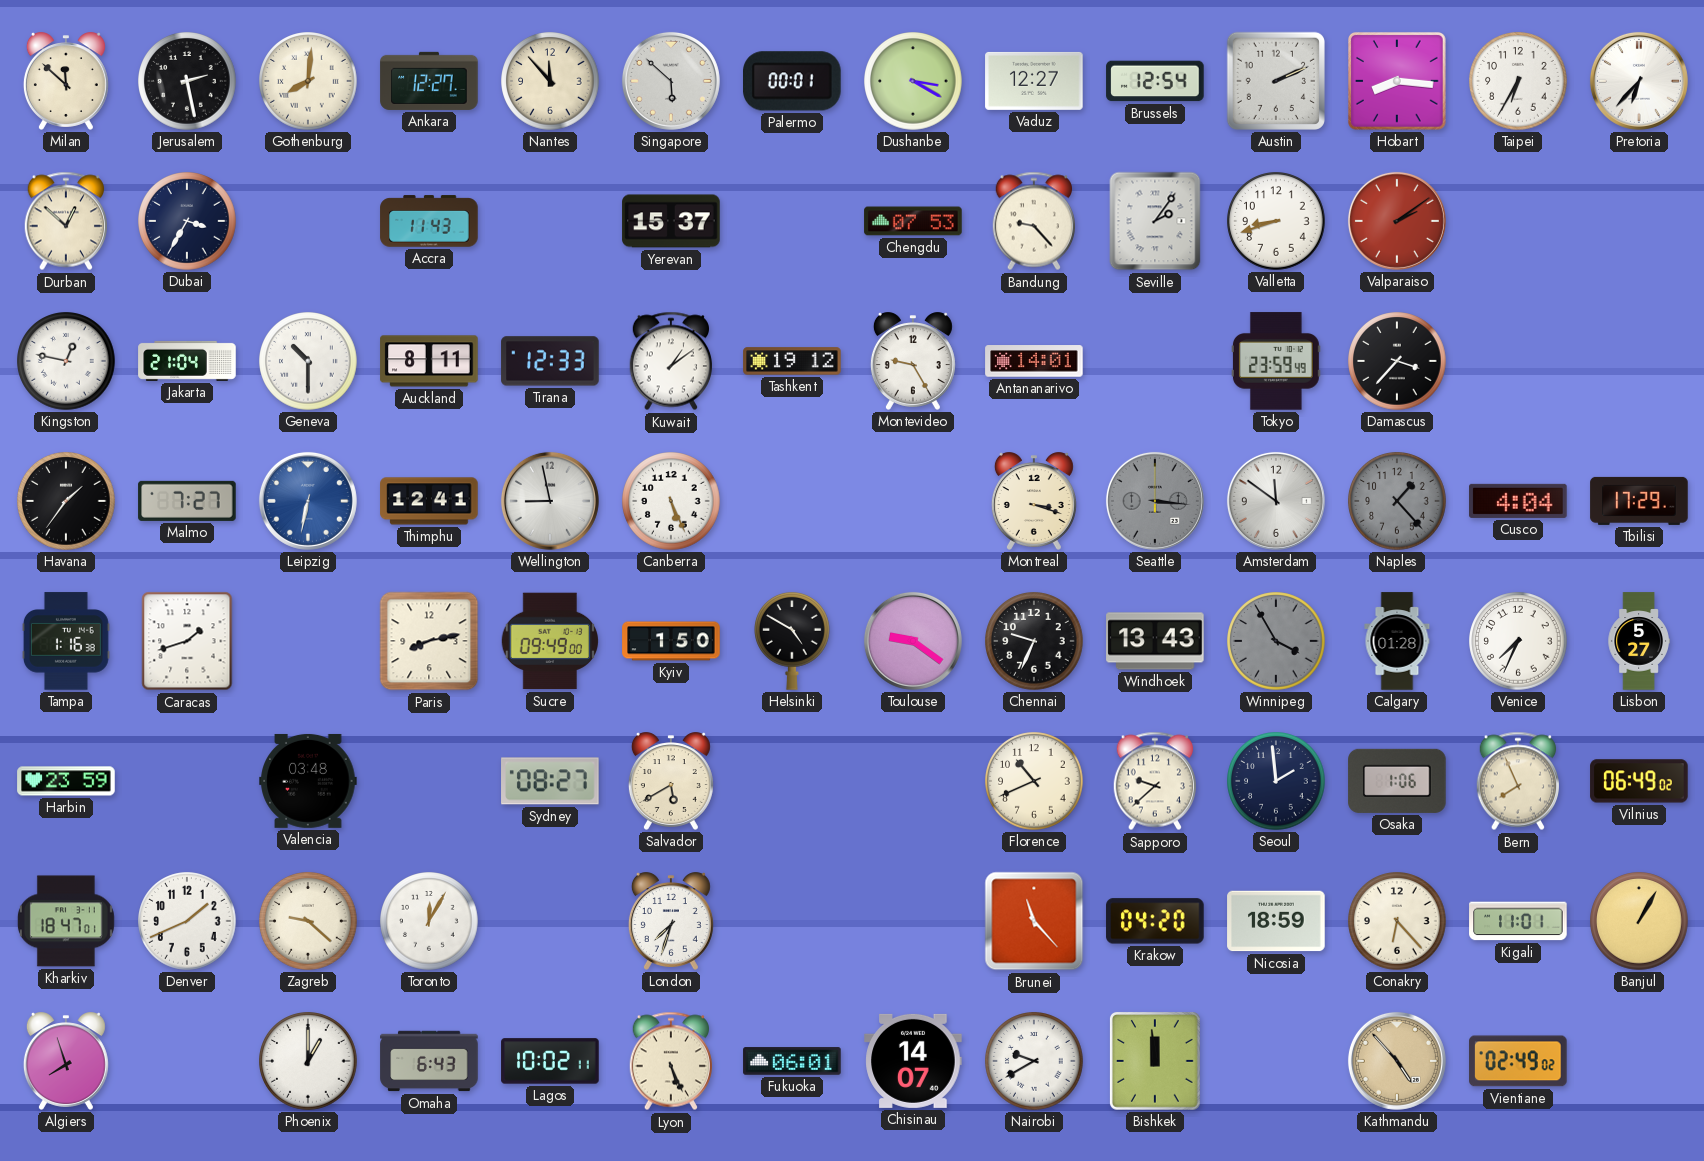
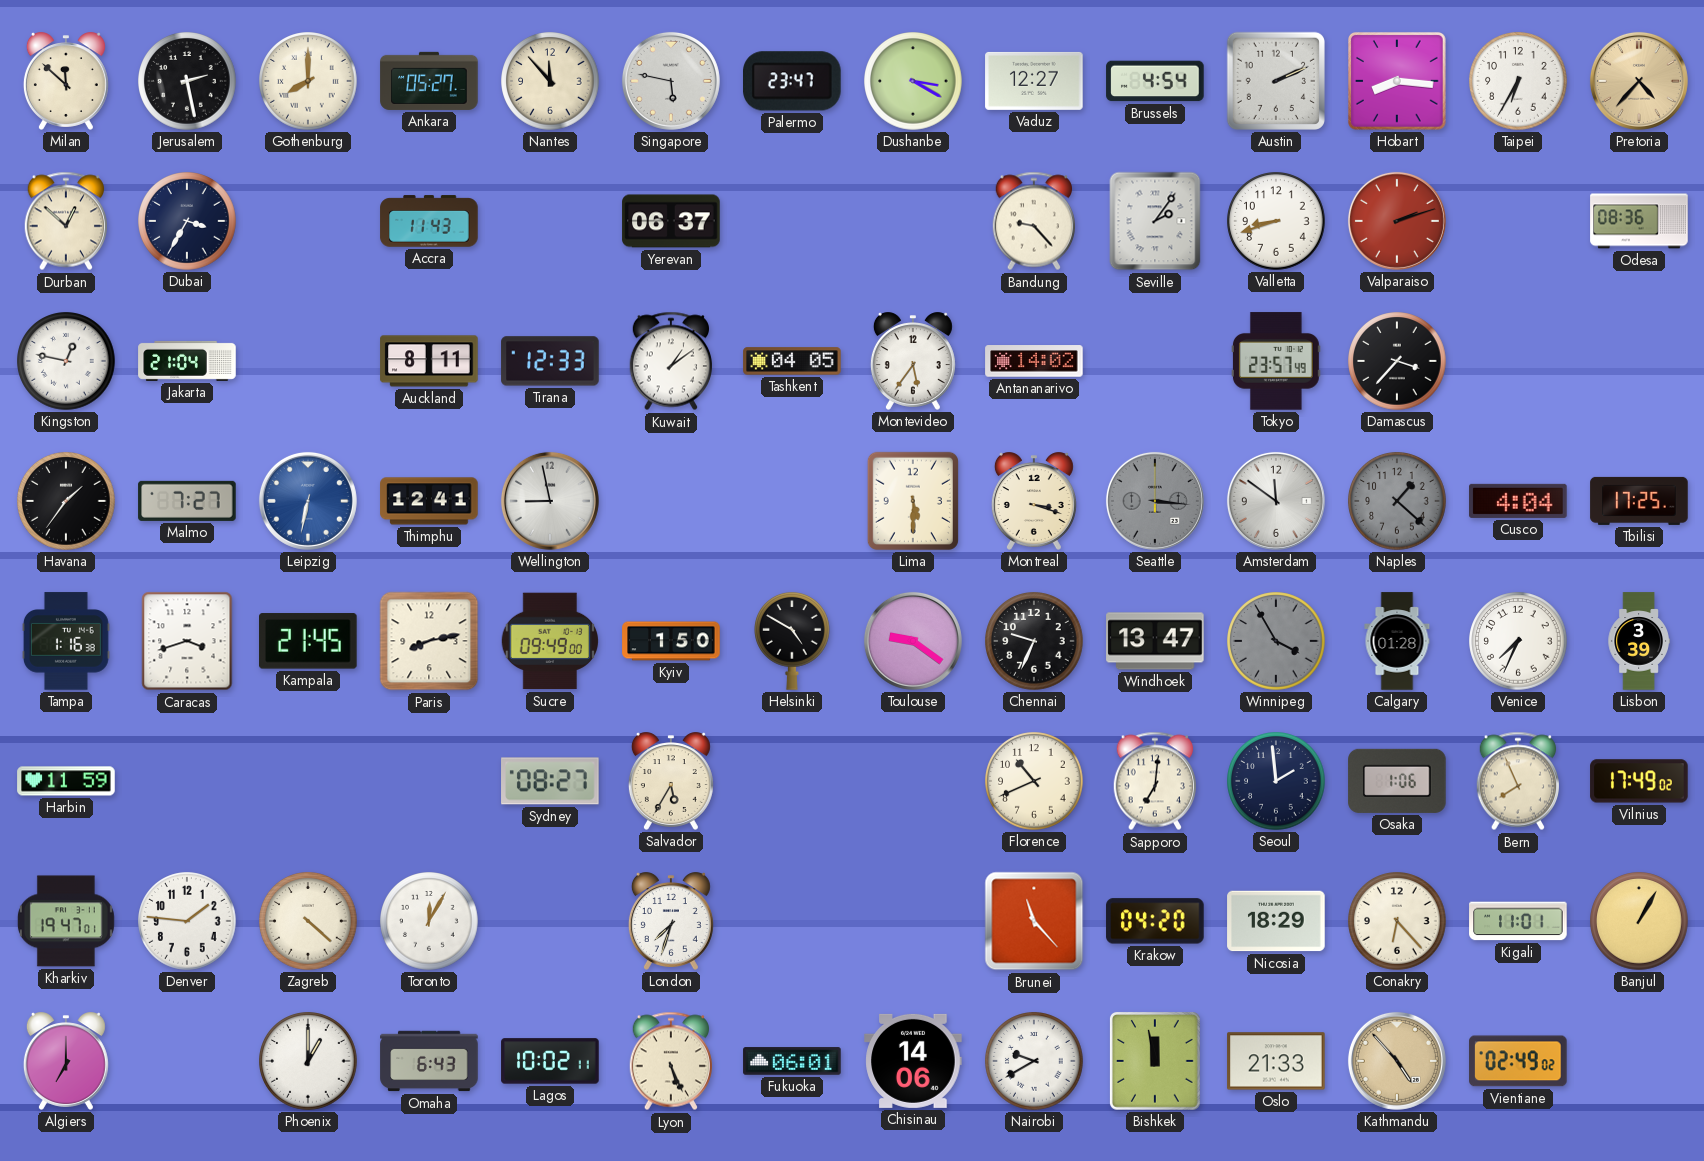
Gothenburg: 8:01 -> 8:00
Ankara: 12:27 -> 05:27
Singapore: 5:52 -> 5:47
Palermo: 00:01 -> 23:47
Brussels: 12:54 -> 4:54
Pretoria: 6:37 -> 4:37
Pretoria dial: white -> champagne
Yerevan: 15:37 -> 06:37
Chengdu: 07:53 -> none
Valparaiso: 2:09 -> 2:12
Odesa: none -> 08:36
Geneva: 10:30 -> none
Tashkent: 19:12 -> 04:05
Montevideo: 9:25 -> 5:36
Antananarivo: 14:01 -> 14:02
Tokyo: 23:59 -> 23:57
Canberra: 5:26 -> none
Lima: none -> 5:30
Naples: 1:23 -> 1:22
Tbilisi: 17:29 -> 17:25
Caracas: 1:42 -> 3:42
Kampala: none -> 21:45
Windhoek: 13:43 -> 13:47
Lisbon: 5:27 -> 3:39
Harbin: 23:59 -> 11:59
Valencia: 03:48 -> none
Salvador: 5:40 -> 5:35
Sapporo: 9:38 -> 7:01
Vilnius: 06:49 -> 17:49
Kharkiv: 18:47 -> 19:47
Denver: 1:41 -> 1:46
Zagreb: 9:22 -> 4:22
Nicosia: 18:59 -> 18:29
Algiers: 7:57 -> 7:00
Chisinau: 14:07 -> 14:06
Bishkek: 11:59 -> 11:58
Oslo: none -> 21:33
